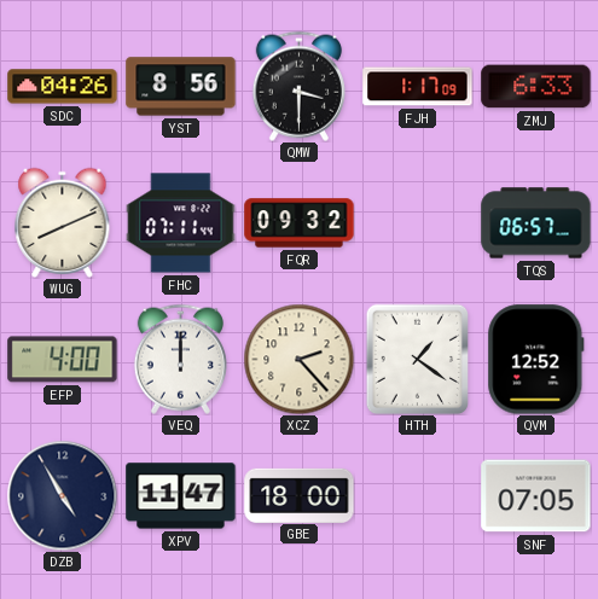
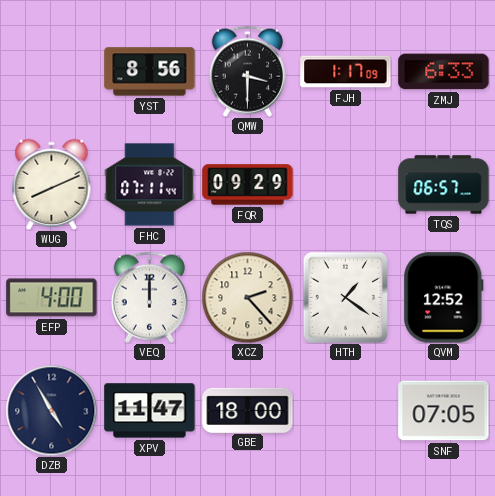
SDC: 04:26 -> none
FQR: 09:32 -> 09:29
